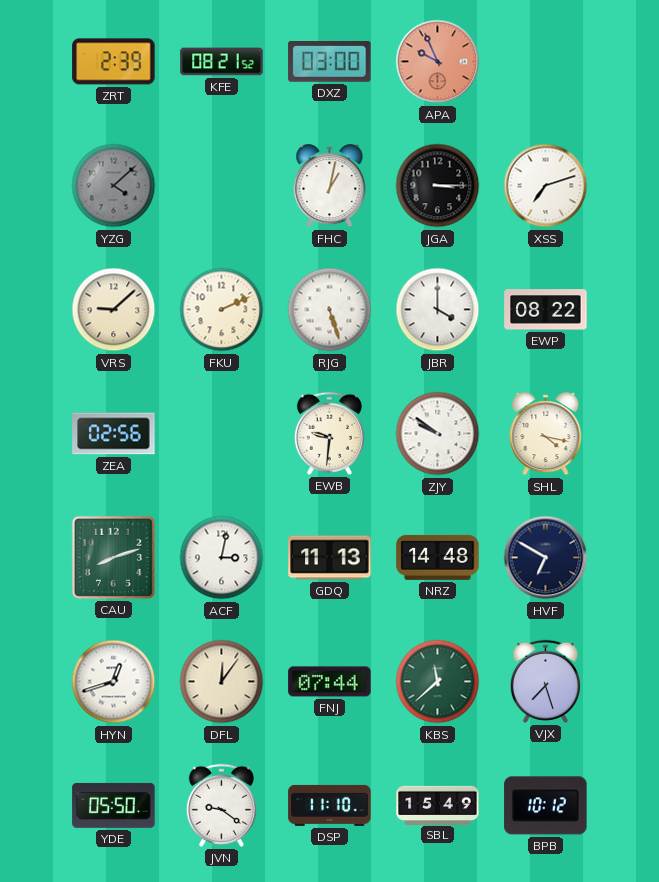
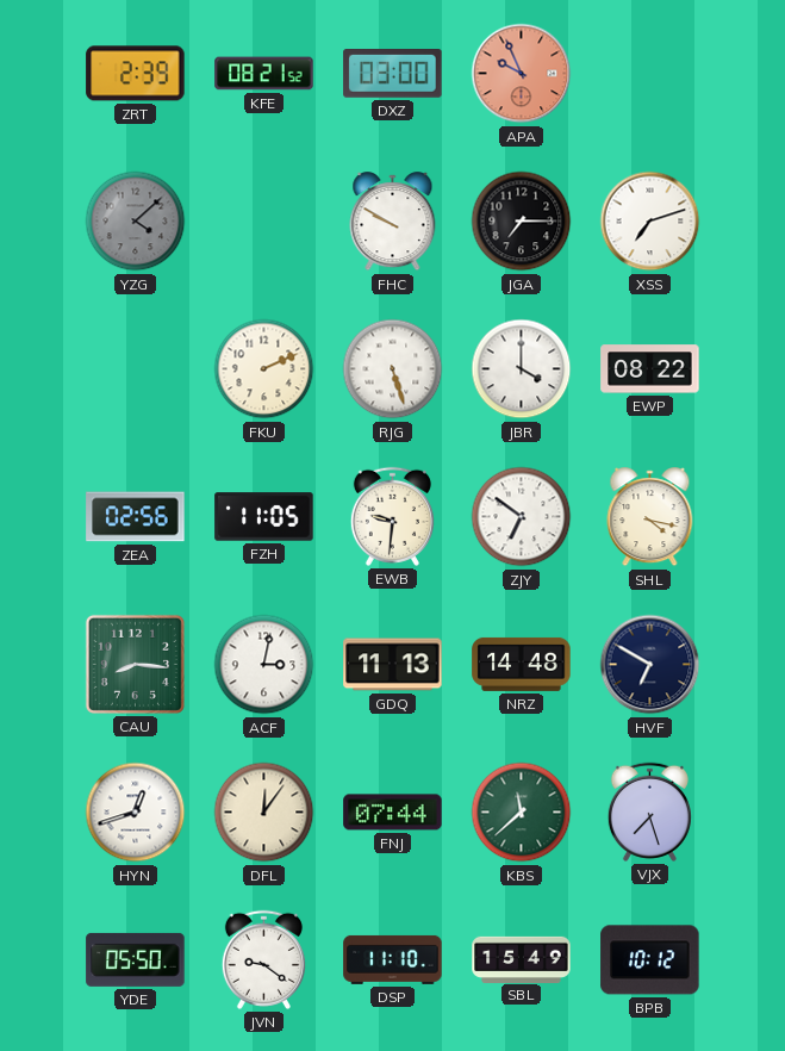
FHC: 1:02 -> 9:50
JGA: 3:15 -> 7:15
VRS: 9:08 -> none
FZH: none -> 11:05
ZJY: 9:51 -> 6:51
CAU: 8:12 -> 8:16
